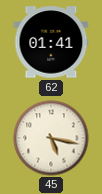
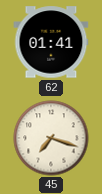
45: 5:17 -> 7:18
